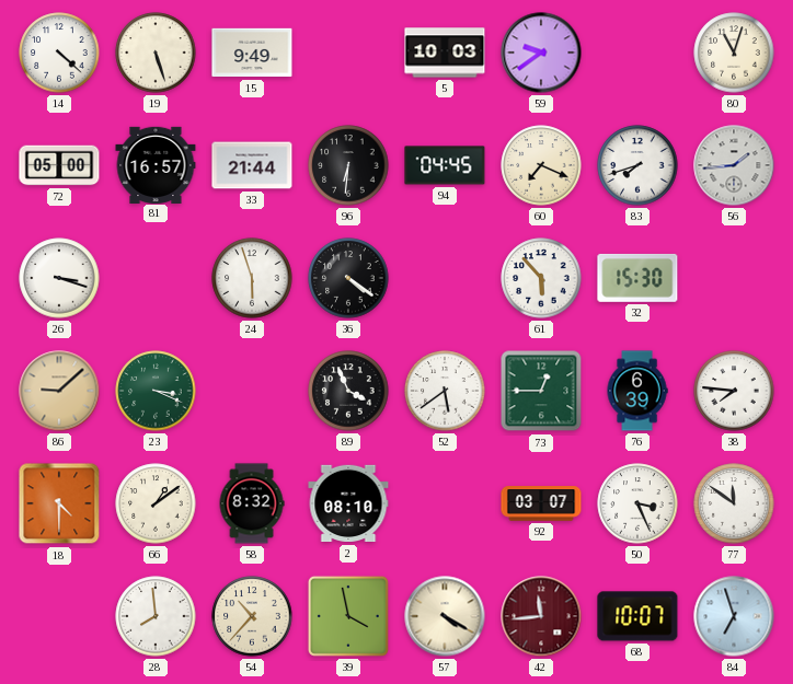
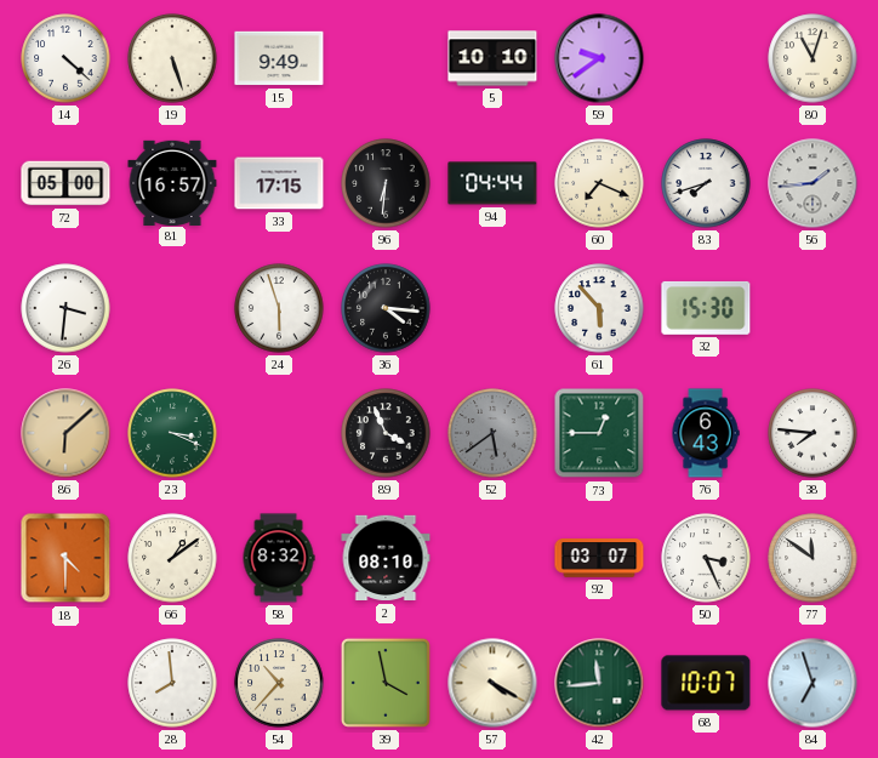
5: 10:03 -> 10:10
33: 21:44 -> 17:15
94: 04:45 -> 04:44
26: 3:18 -> 3:31
36: 4:21 -> 4:16
86: 9:08 -> 6:08
52 dial: white -> grey
76: 6:39 -> 6:43
42 dial: burgundy -> green
